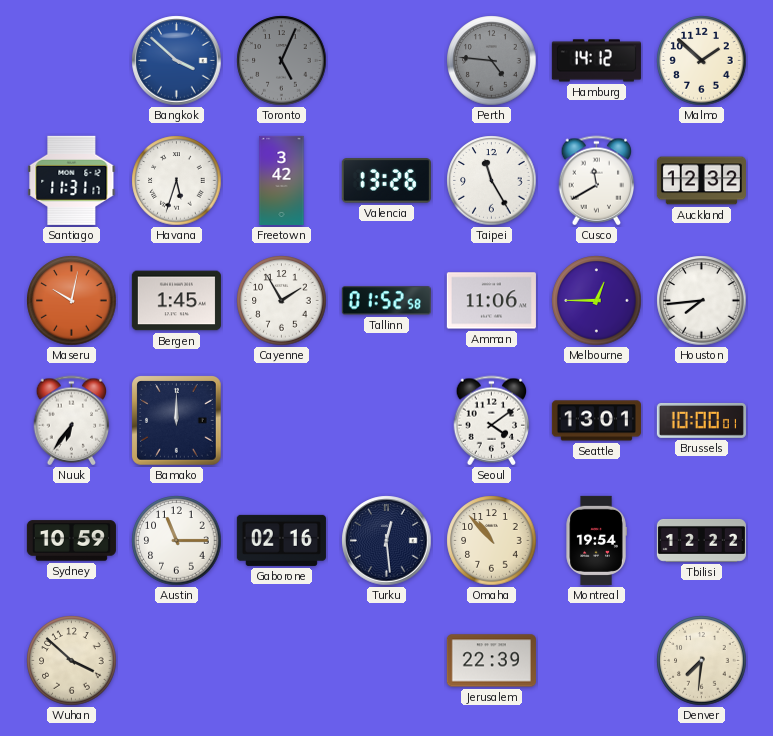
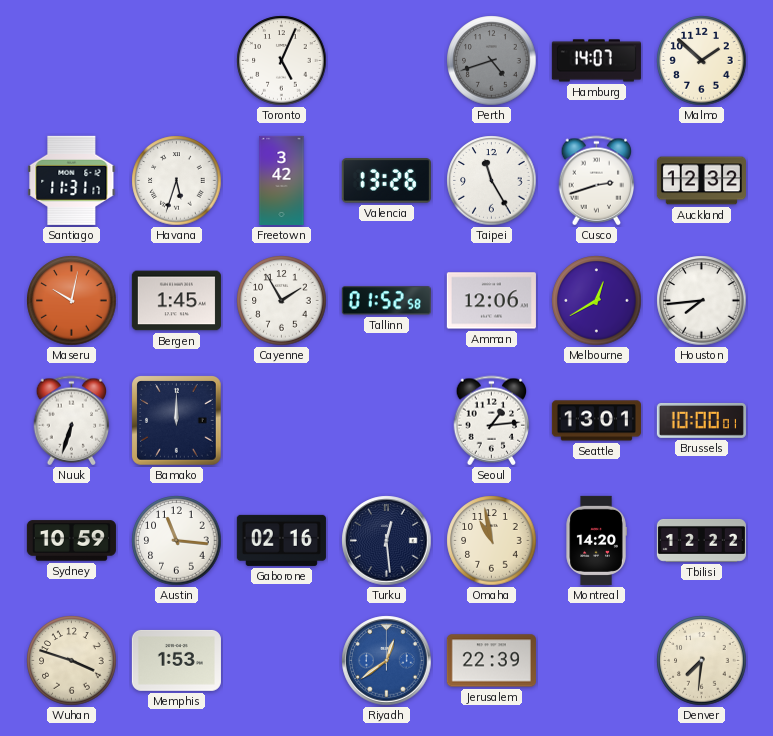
Bangkok: 3:52 -> none
Toronto dial: grey -> white
Perth: 4:46 -> 4:42
Hamburg: 14:12 -> 14:07
Cusco: 11:40 -> 2:42
Amman: 11:06 -> 12:06
Melbourne: 12:45 -> 12:40
Nuuk: 6:36 -> 6:33
Seoul: 4:09 -> 1:14
Austin: 11:15 -> 11:16
Omaha: 10:53 -> 10:58
Montreal: 19:54 -> 14:20
Wuhan: 3:52 -> 3:48
Memphis: none -> 1:53
Riyadh: none -> 12:39
